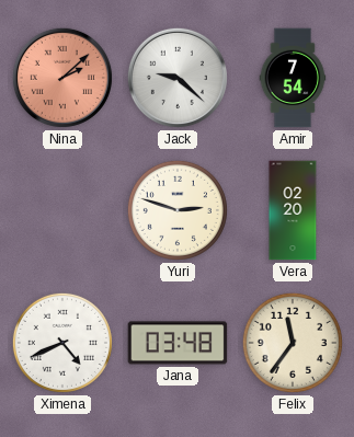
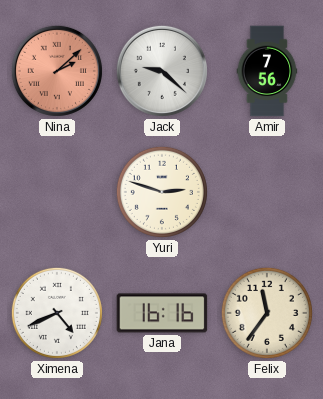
Amir: 7:54 -> 7:56
Vera: 02:20 -> none
Jana: 03:48 -> 16:16
